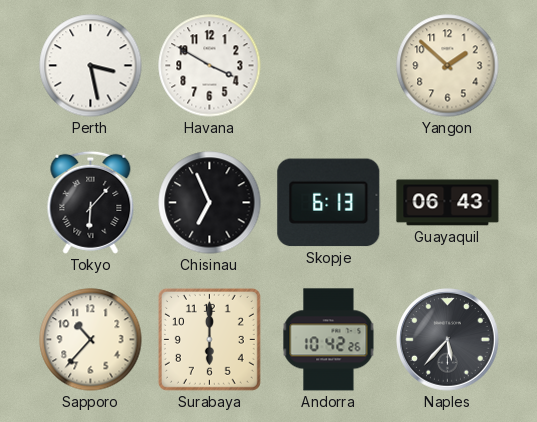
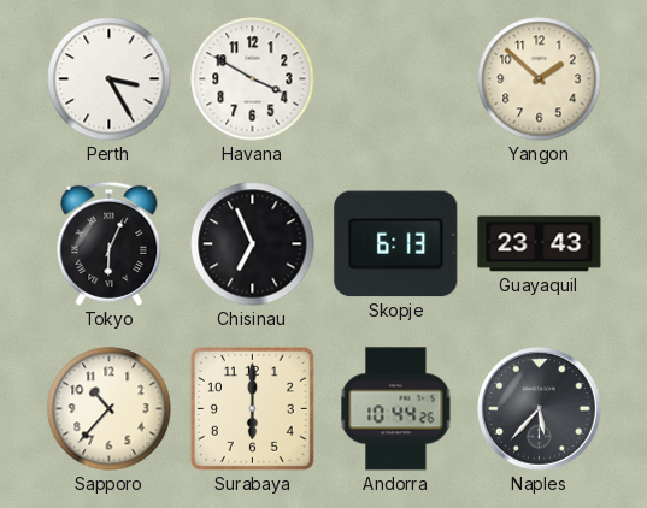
Perth: 3:28 -> 3:25
Tokyo: 6:07 -> 6:04
Guayaquil: 06:43 -> 23:43
Andorra: 10:42 -> 10:44
